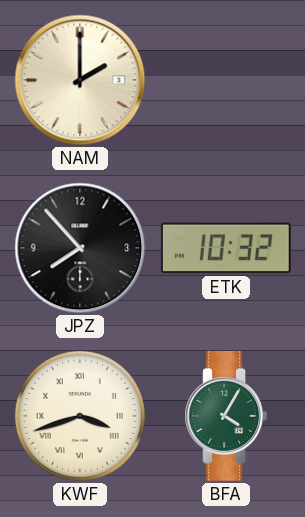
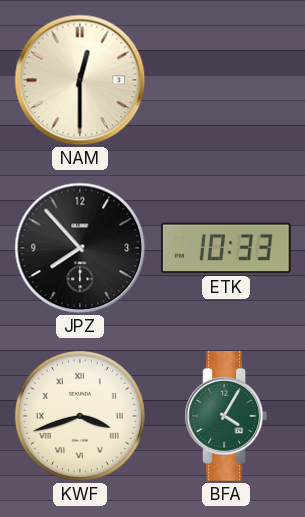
NAM: 2:00 -> 12:30
ETK: 10:32 -> 10:33
